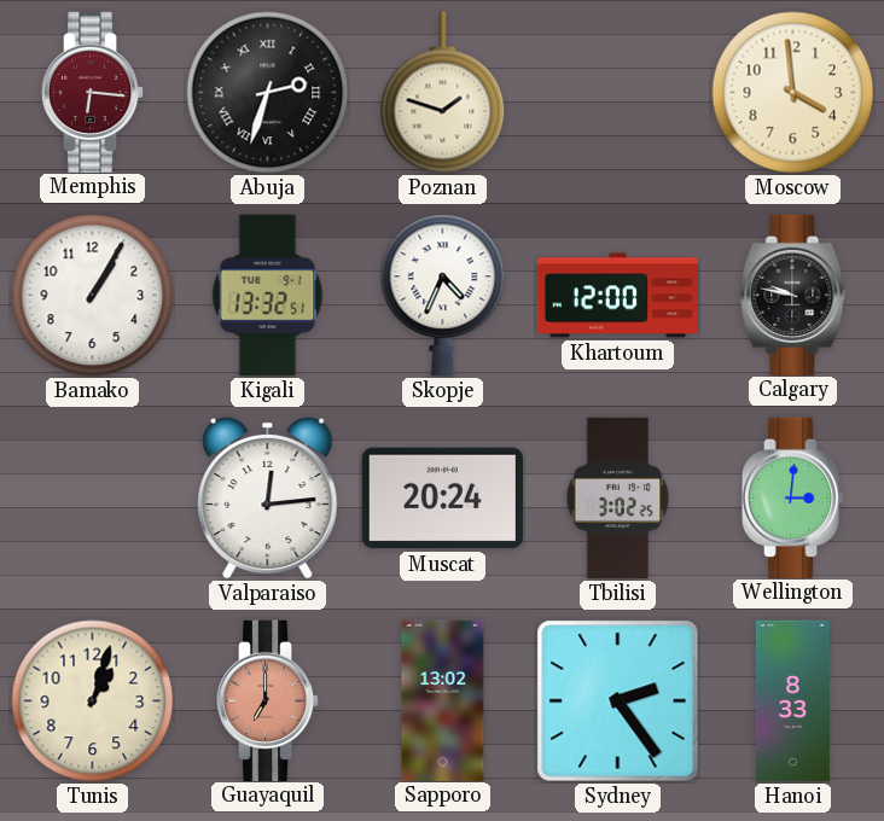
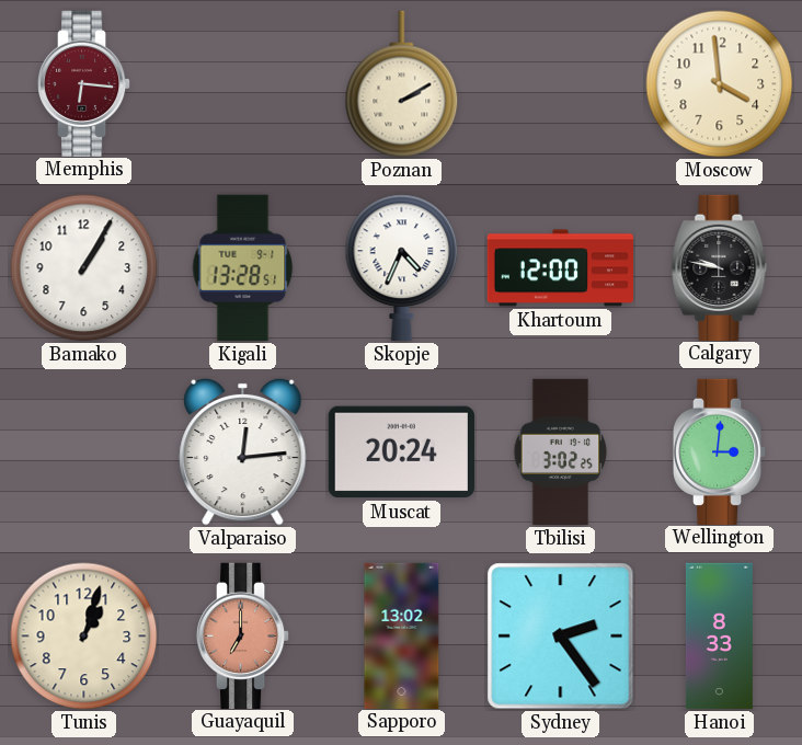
Abuja: 2:33 -> none
Poznan: 1:48 -> 2:10
Kigali: 13:32 -> 13:28
